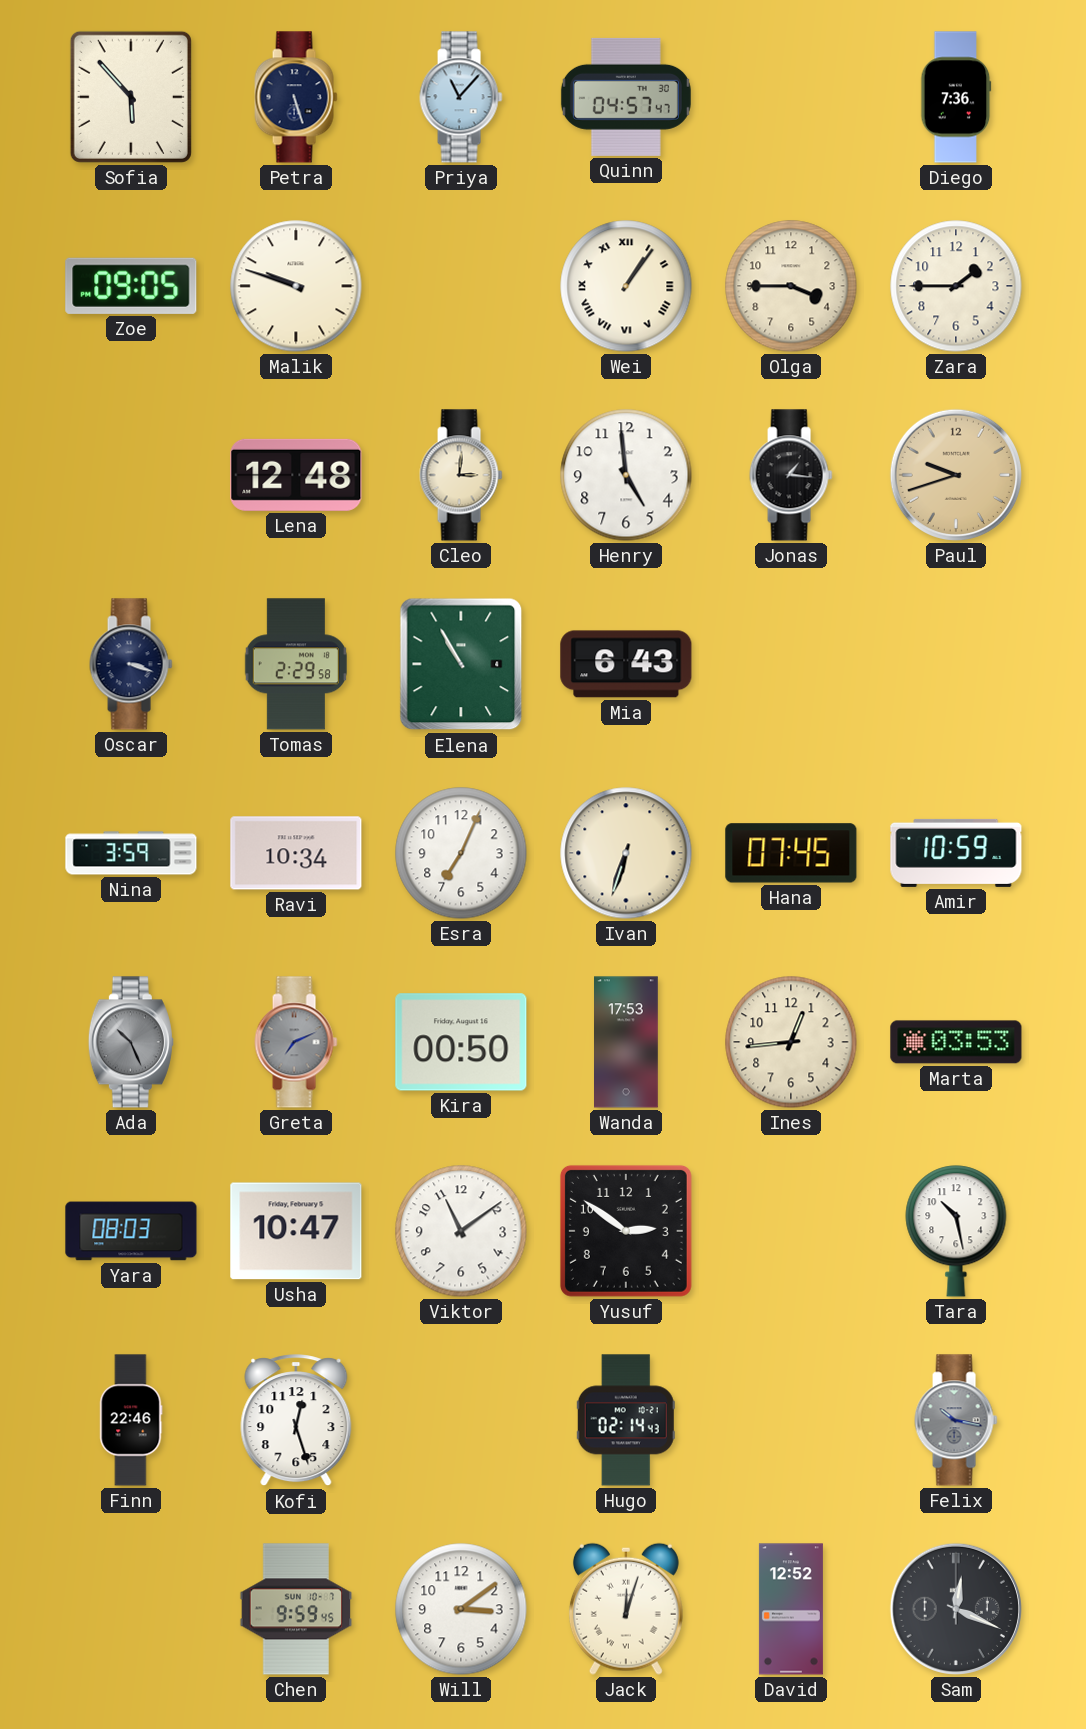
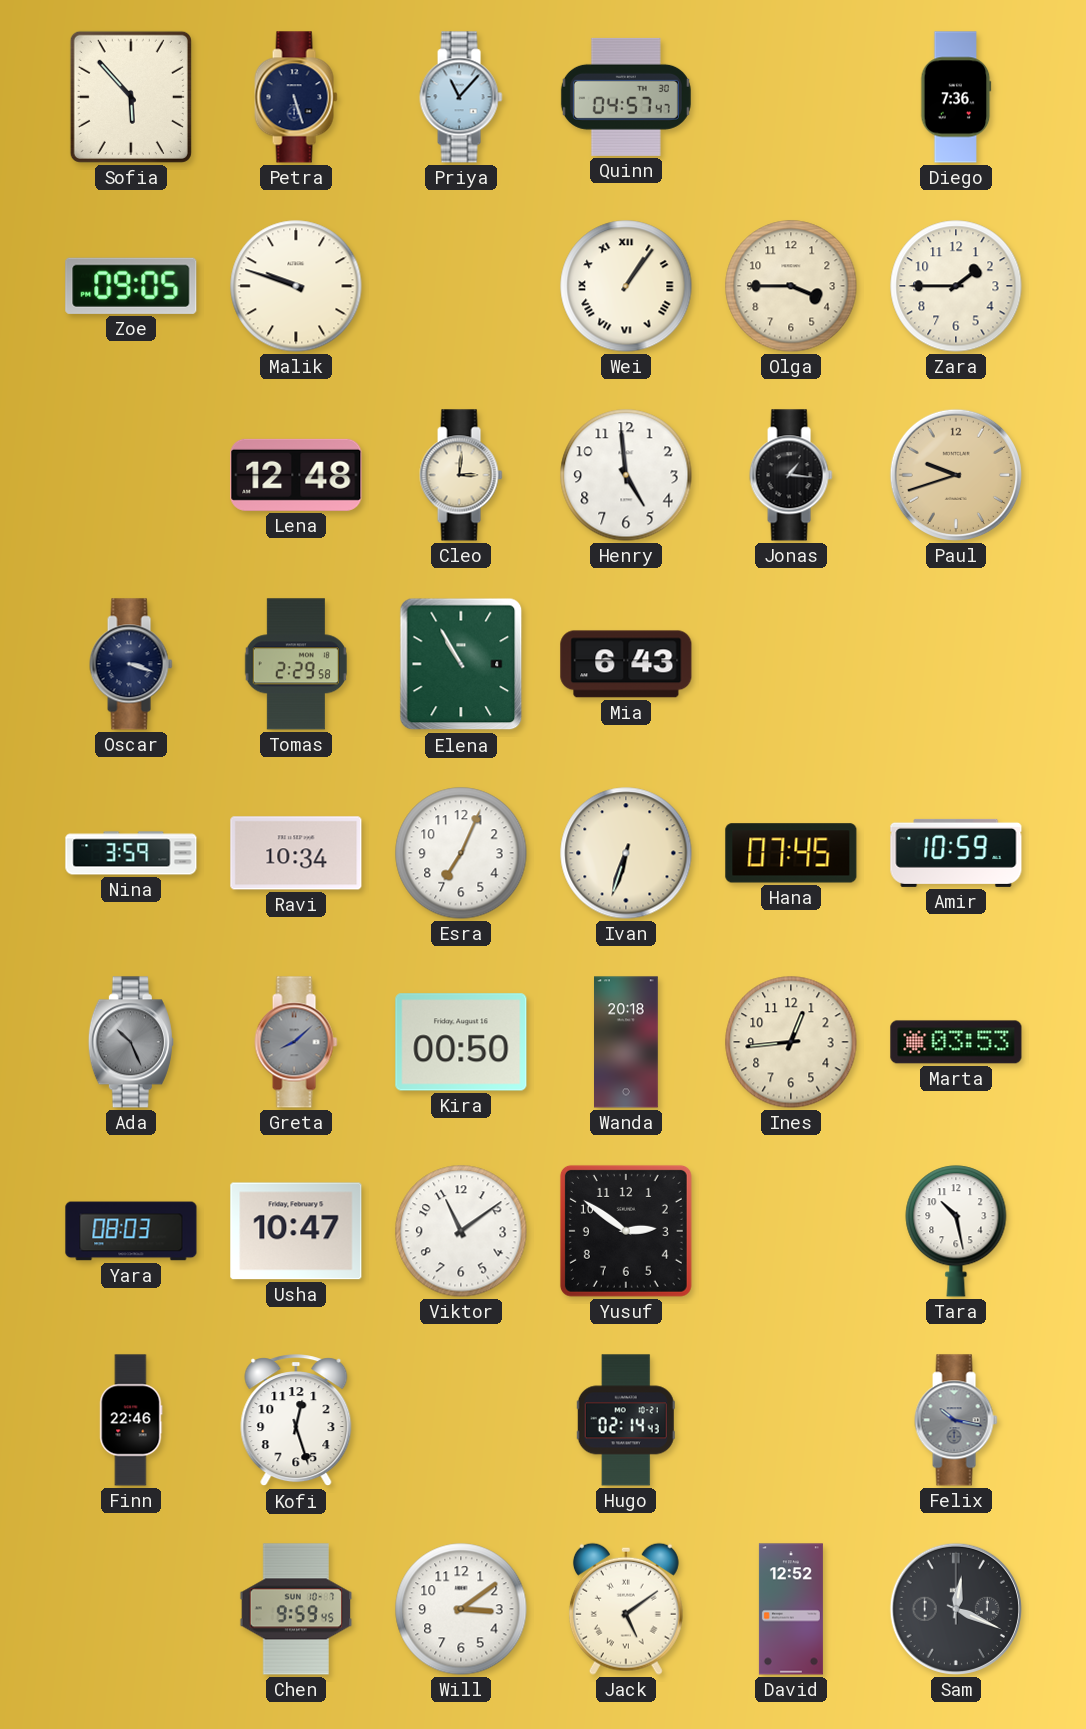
Greta: 7:11 -> 8:08
Wanda: 17:53 -> 20:18
Jack: 12:03 -> 5:09
